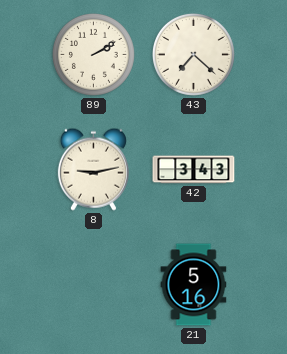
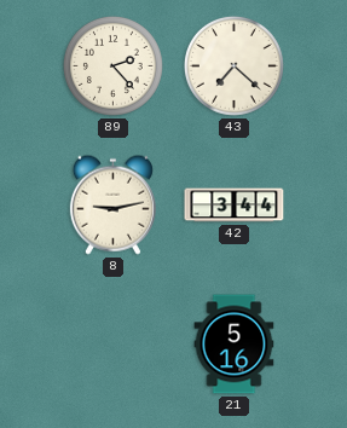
89: 2:10 -> 2:23
42: 3:43 -> 3:44
